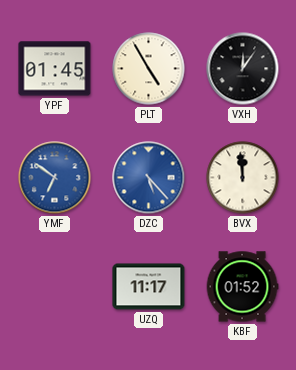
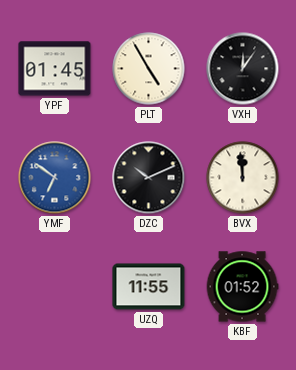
DZC: 5:23 -> 10:11
DZC dial: blue -> black
UZQ: 11:17 -> 11:55
